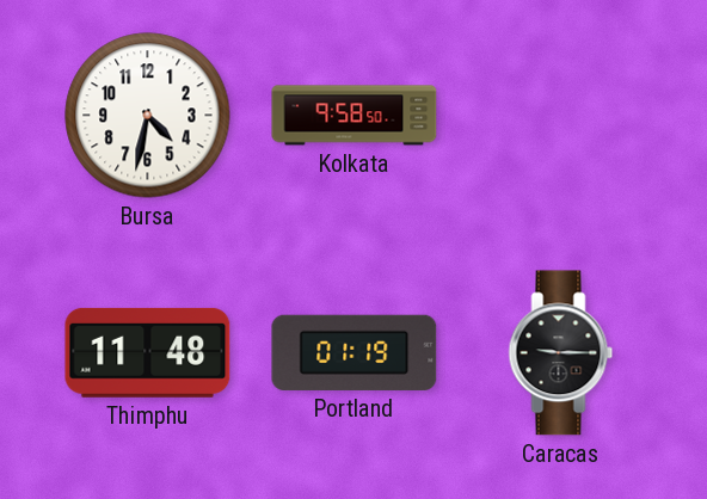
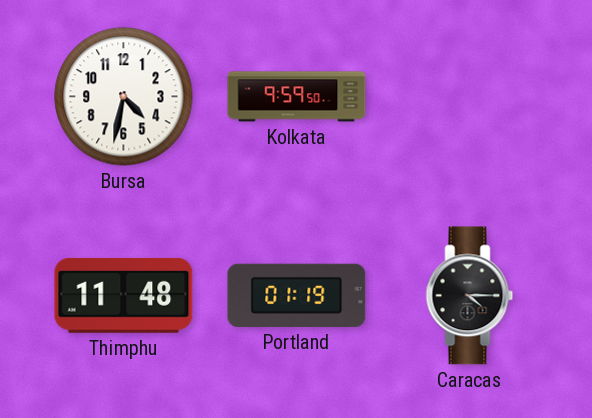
Kolkata: 9:58 -> 9:59
Caracas: 9:15 -> 4:15
